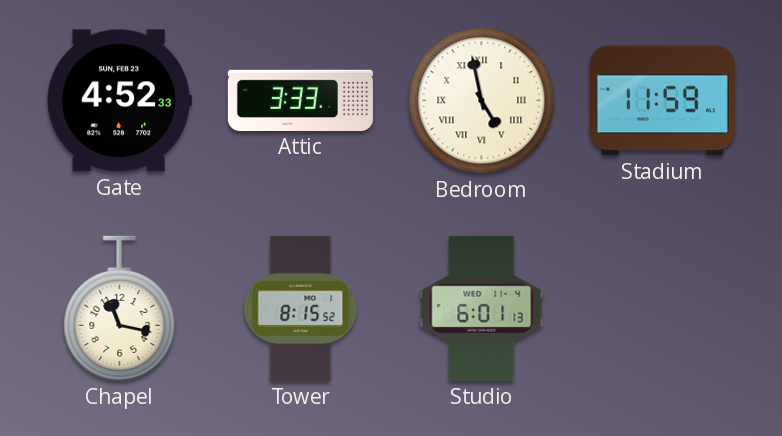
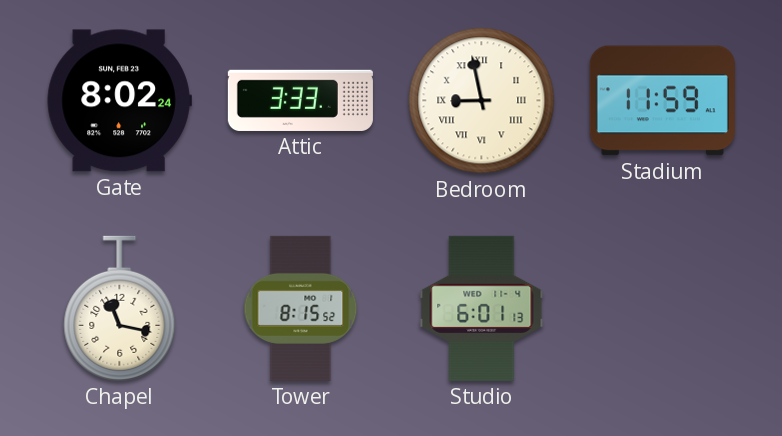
Gate: 4:52 -> 8:02
Bedroom: 4:58 -> 8:58
